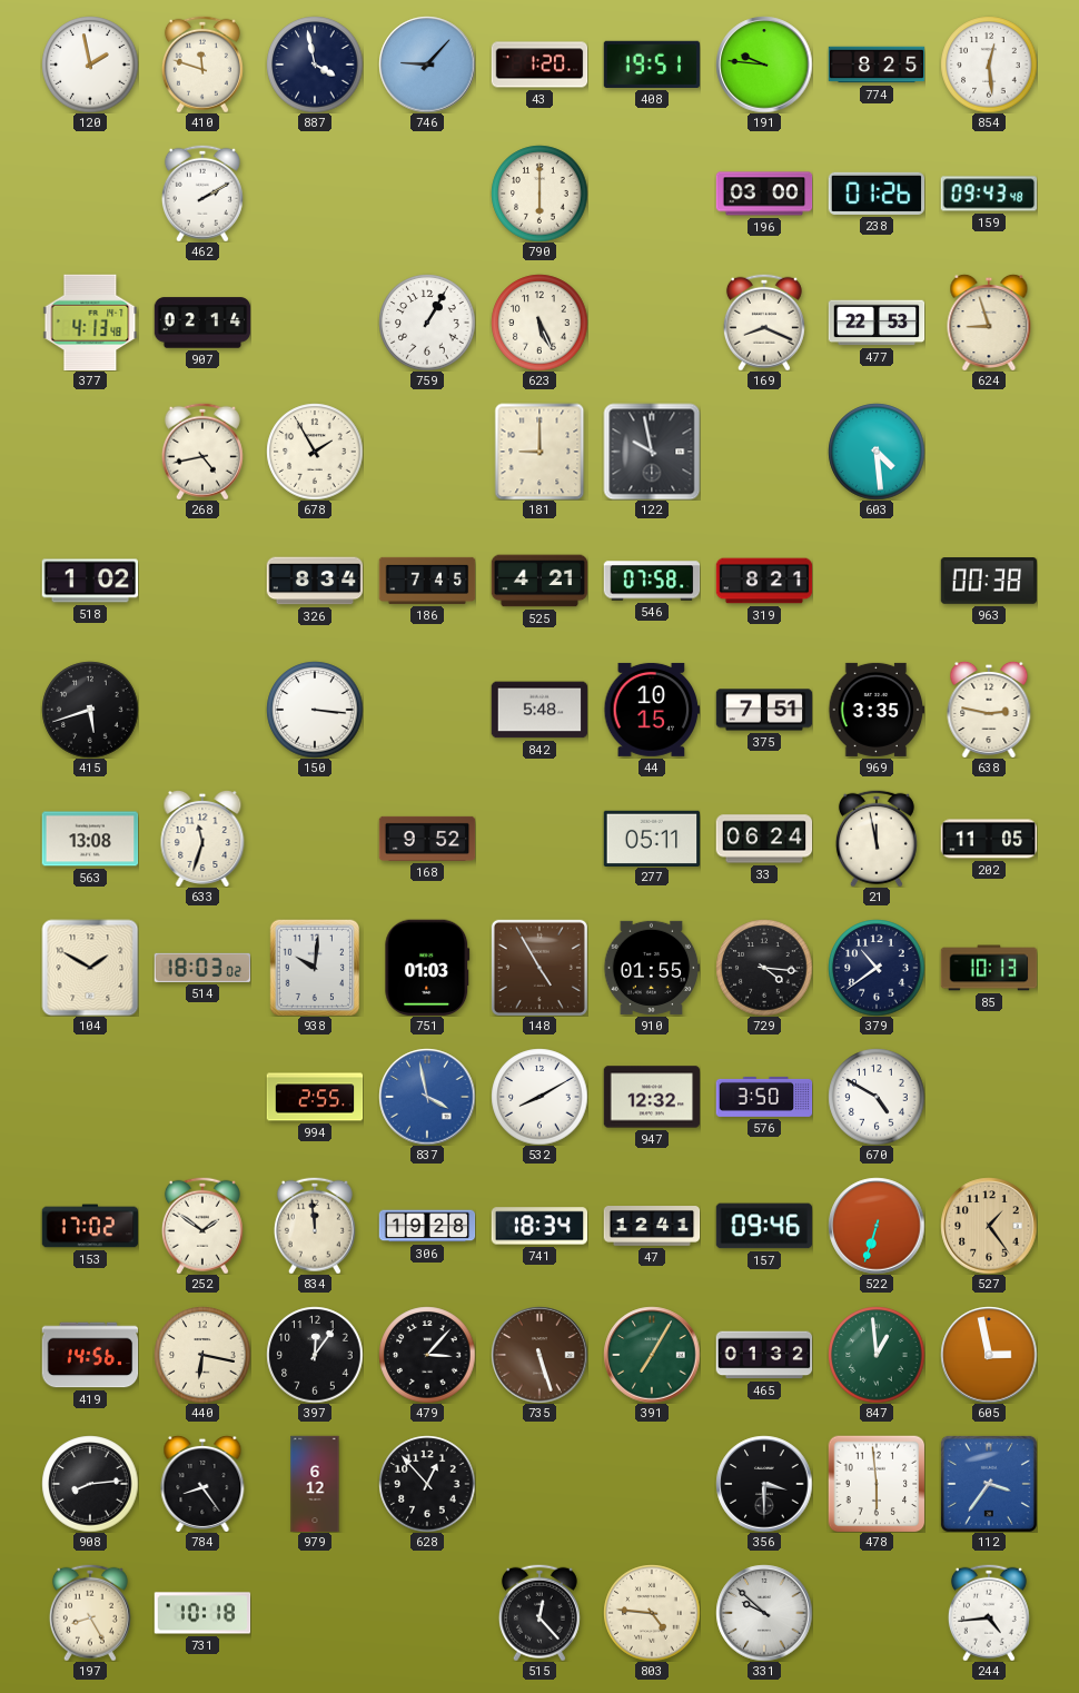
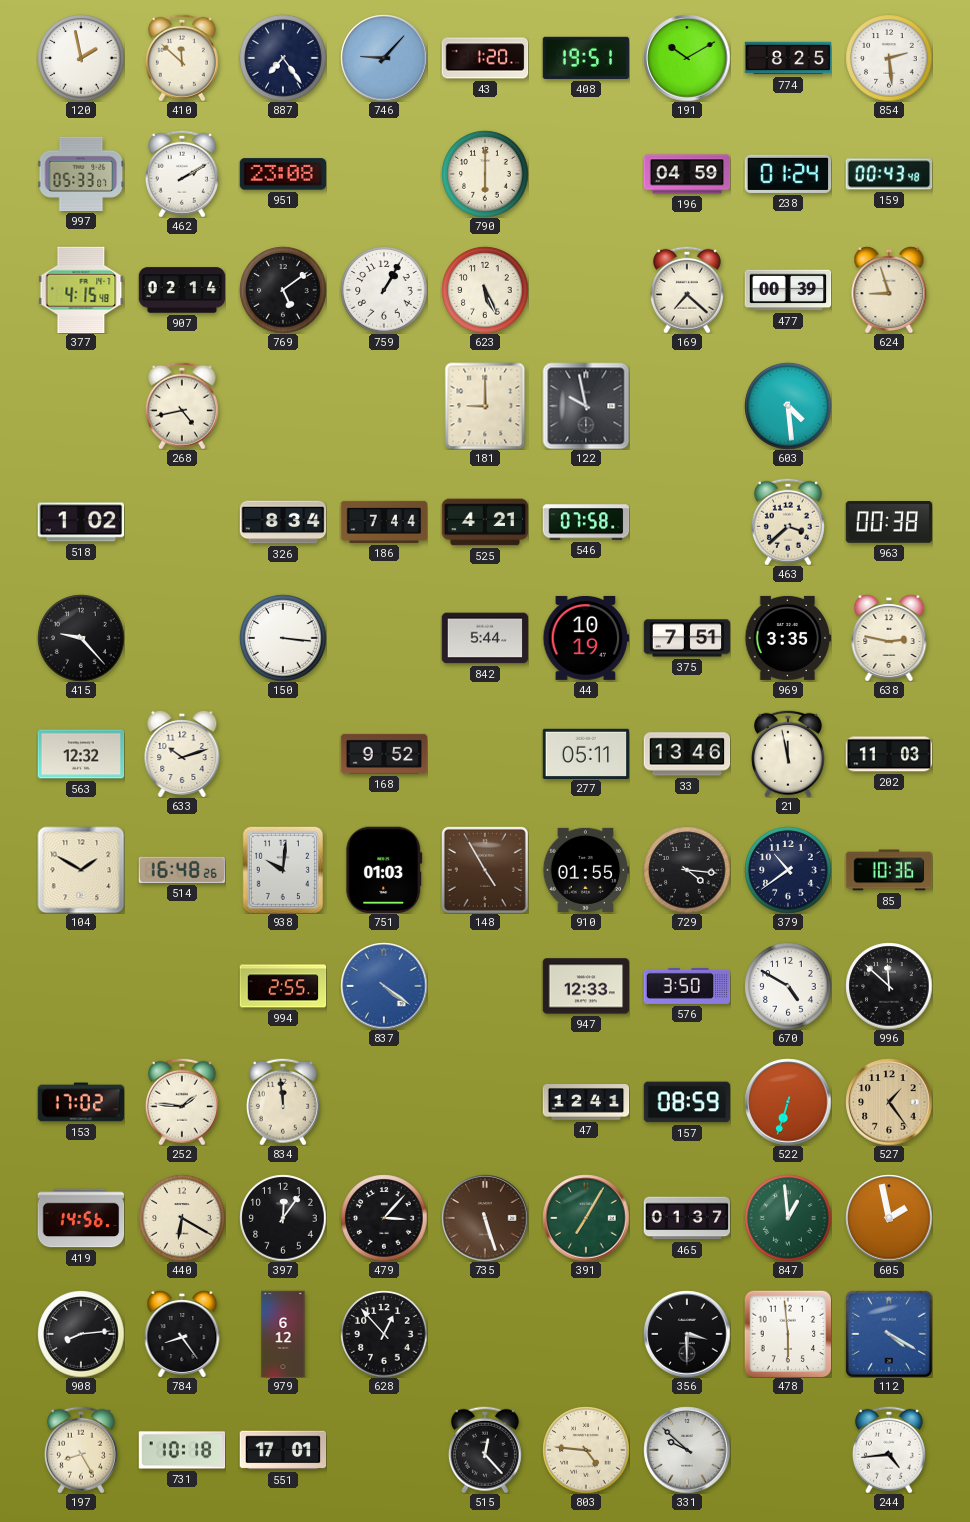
410: 11:48 -> 11:52
887: 3:58 -> 7:24
191: 9:46 -> 10:10
854: 12:29 -> 2:29
997: none -> 05:33
951: none -> 23:08
196: 03:00 -> 04:59
238: 01:26 -> 01:24
159: 09:43 -> 00:43
377: 4:13 -> 4:15
769: none -> 5:09
169: 8:19 -> 7:22
477: 22:53 -> 00:39
678: 1:55 -> none
186: 7:45 -> 7:44
319: 8:21 -> none
463: none -> 3:38
415: 5:42 -> 9:23
842: 5:48 -> 5:44
44: 10:15 -> 10:19
563: 13:08 -> 12:32
633: 11:33 -> 10:12
33: 06:24 -> 13:46
202: 11:05 -> 11:03
514: 18:03 -> 16:48
85: 10:13 -> 10:36
837: 3:58 -> 4:21
532: 8:10 -> none
947: 12:32 -> 12:33
996: none -> 11:52
252: 1:51 -> 1:46
306: 19:28 -> none
741: 18:34 -> none
157: 09:46 -> 08:59
440: 6:17 -> 6:20
465: 01:32 -> 01:37
605: 2:58 -> 1:58
112: 3:36 -> 4:20
551: none -> 17:01
